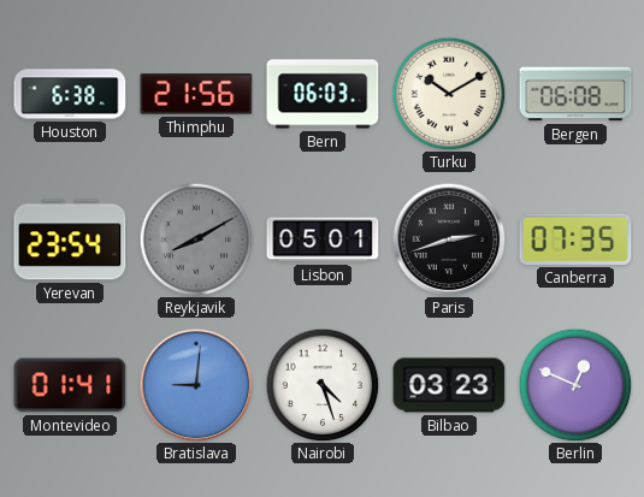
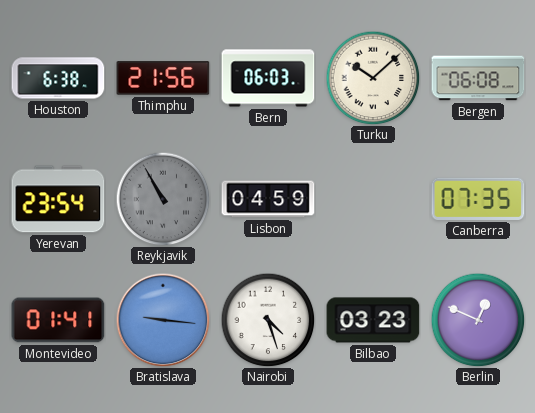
Turku: 10:10 -> 10:08
Reykjavik: 8:10 -> 10:55
Lisbon: 05:01 -> 04:59
Paris: 2:42 -> none
Bratislava: 9:01 -> 9:16
